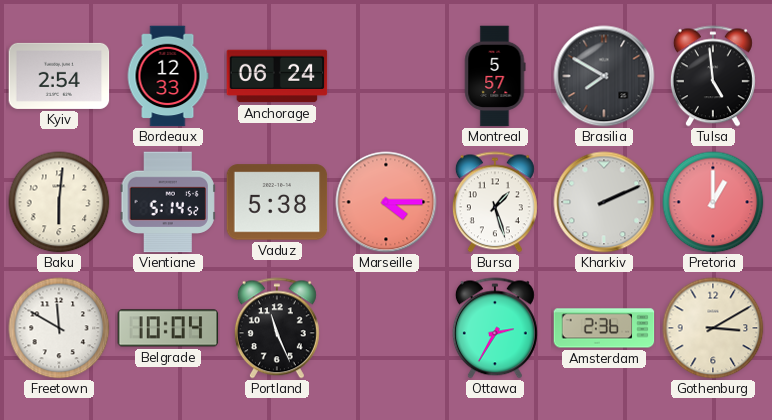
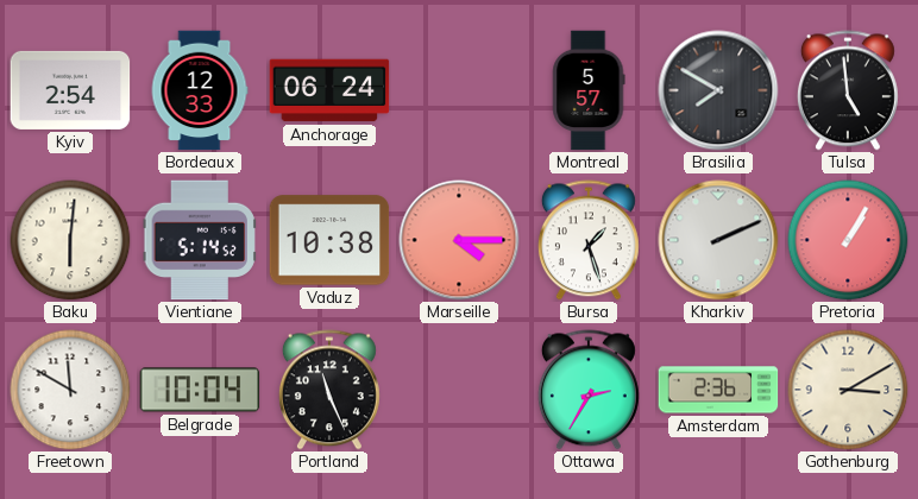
Vaduz: 5:38 -> 10:38
Pretoria: 1:00 -> 1:05
